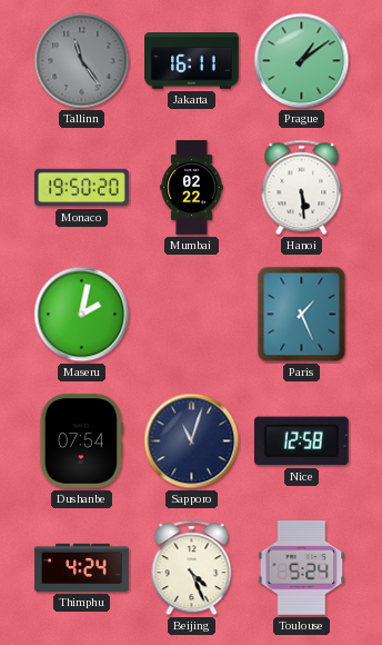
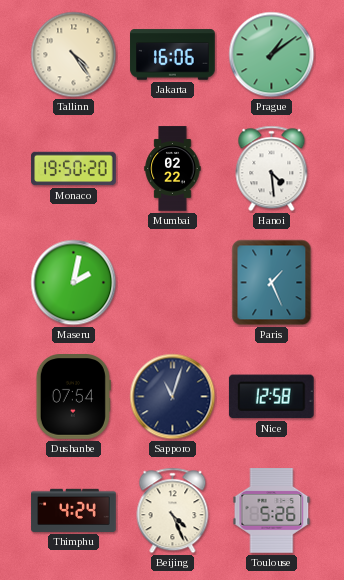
Tallinn: 11:24 -> 4:24
Tallinn dial: grey -> cream
Jakarta: 16:11 -> 16:06
Hanoi: 5:29 -> 4:29
Toulouse: 5:24 -> 5:26
